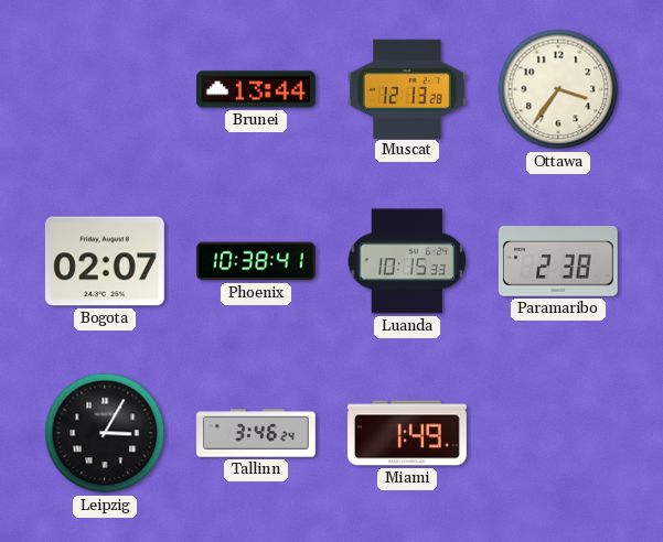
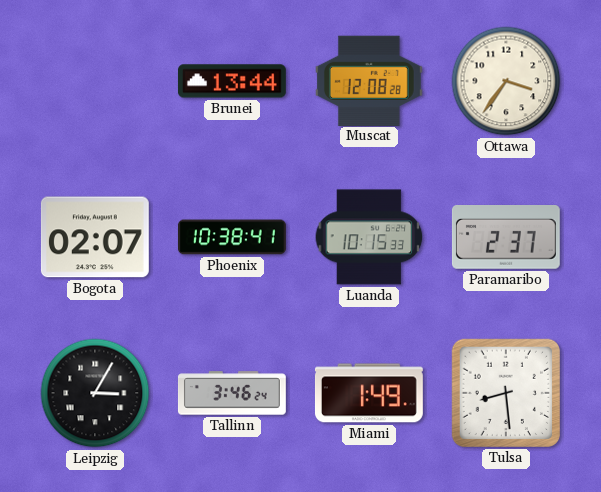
Muscat: 12:13 -> 12:08
Paramaribo: 2:38 -> 2:37
Tulsa: none -> 8:29
